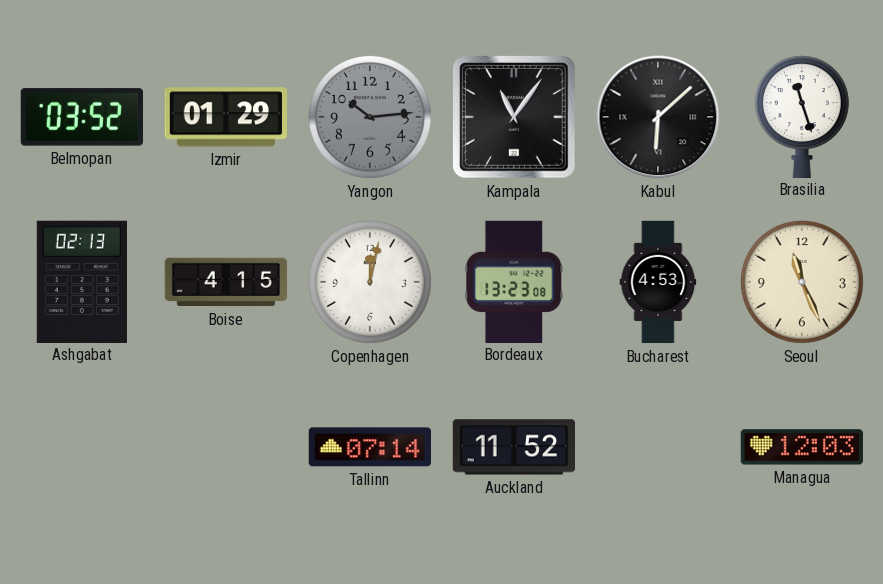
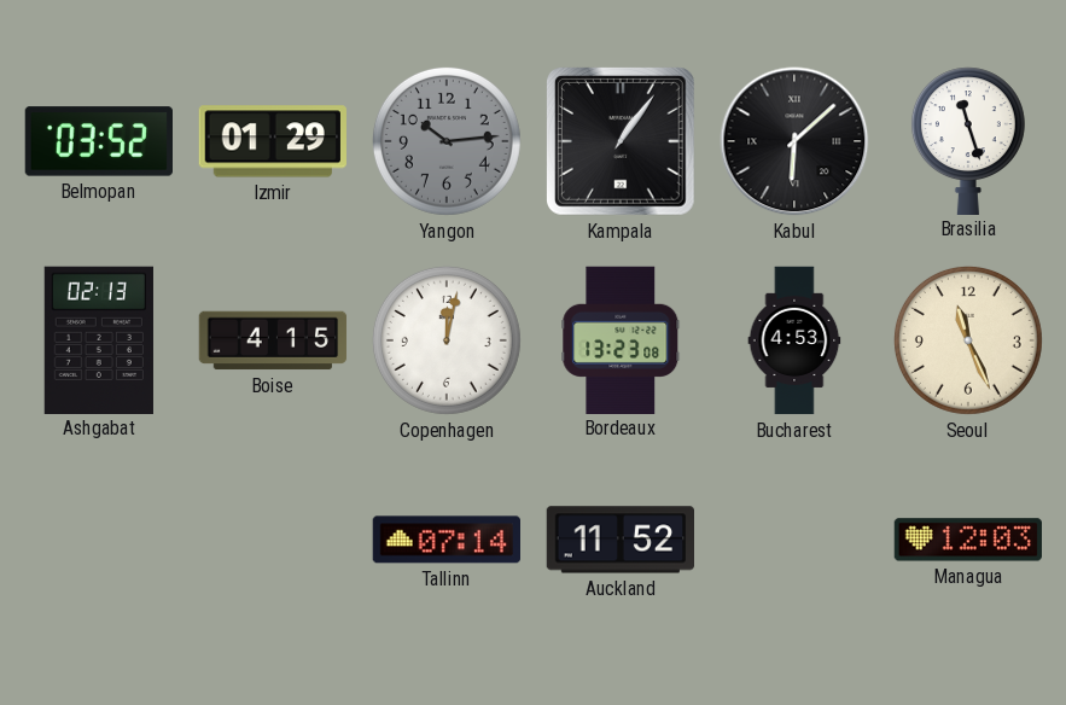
Kampala: 11:06 -> 1:06
